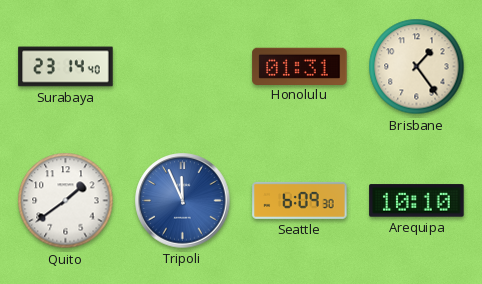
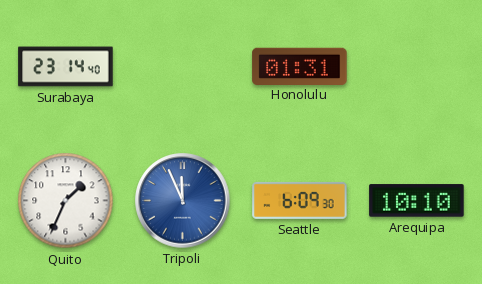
Brisbane: 1:24 -> none
Quito: 1:39 -> 1:34
